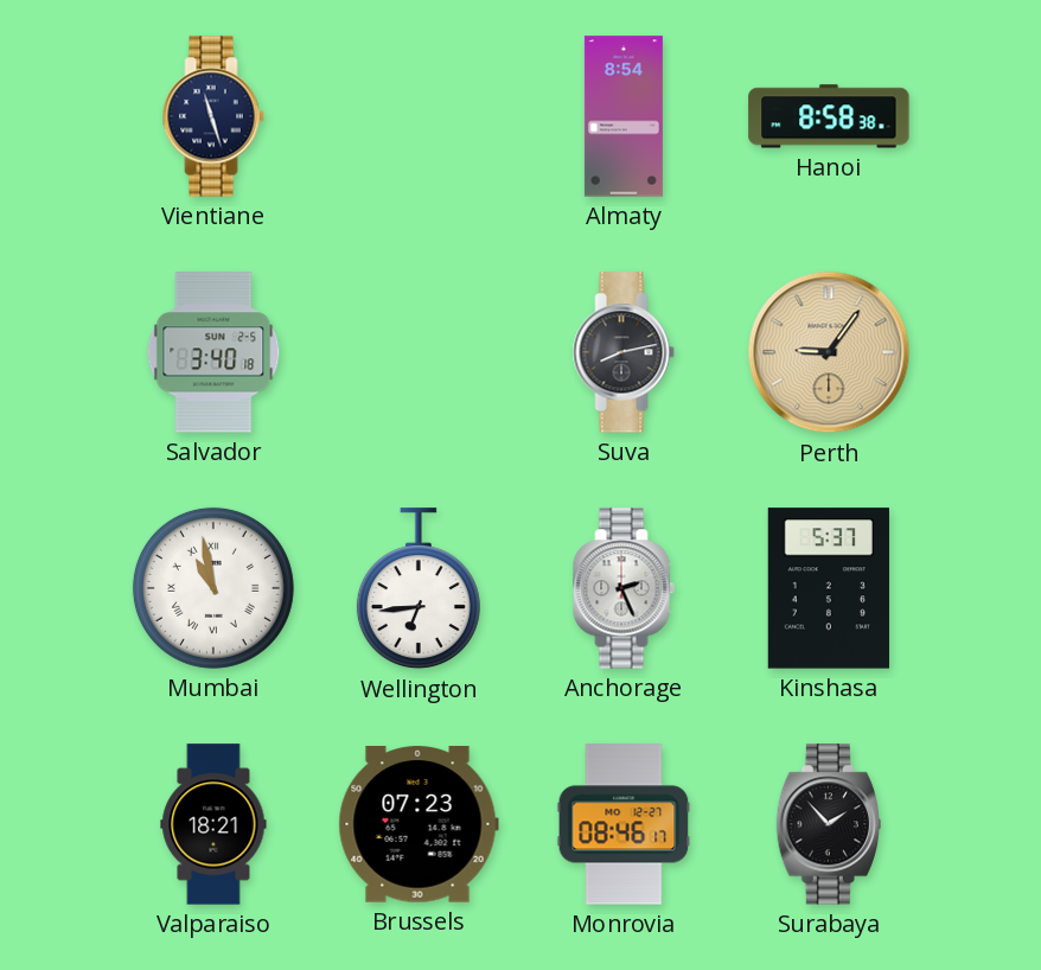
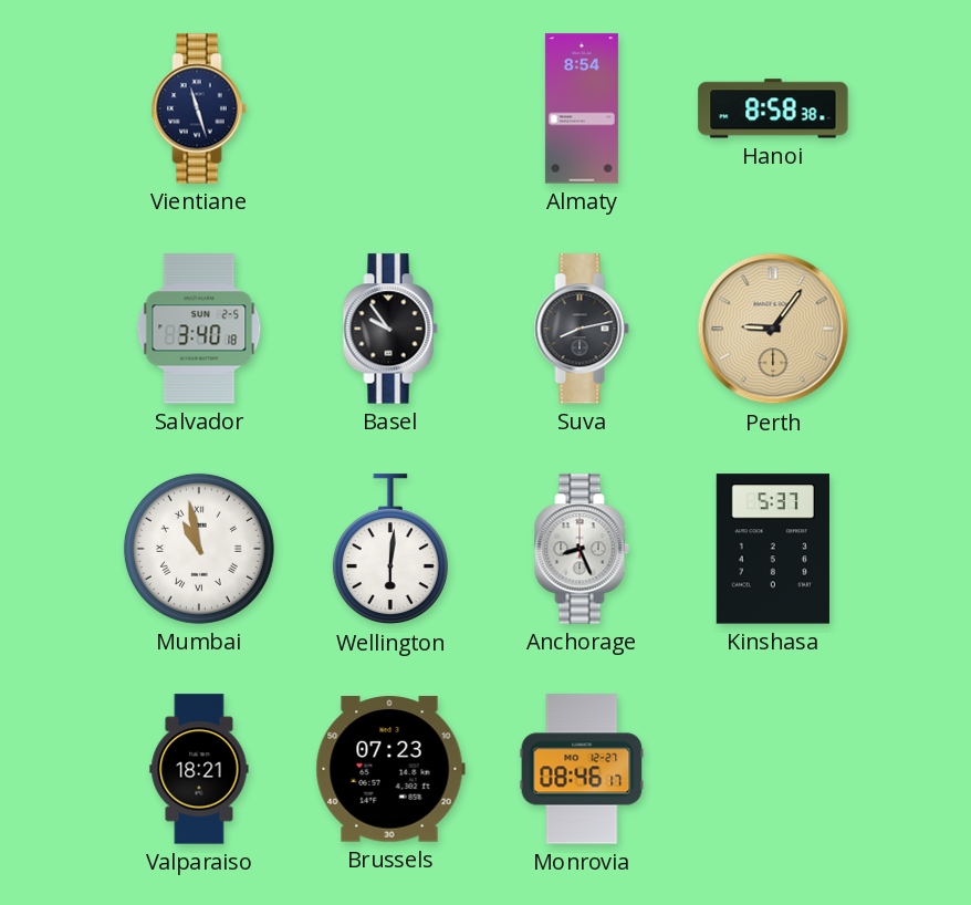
Basel: none -> 9:54
Wellington: 6:44 -> 6:01
Anchorage: 2:26 -> 8:26
Surabaya: 1:53 -> none
